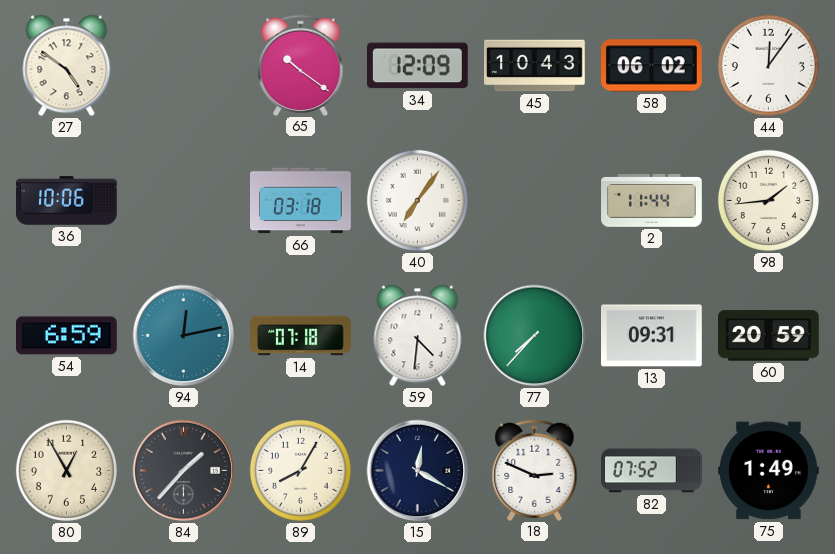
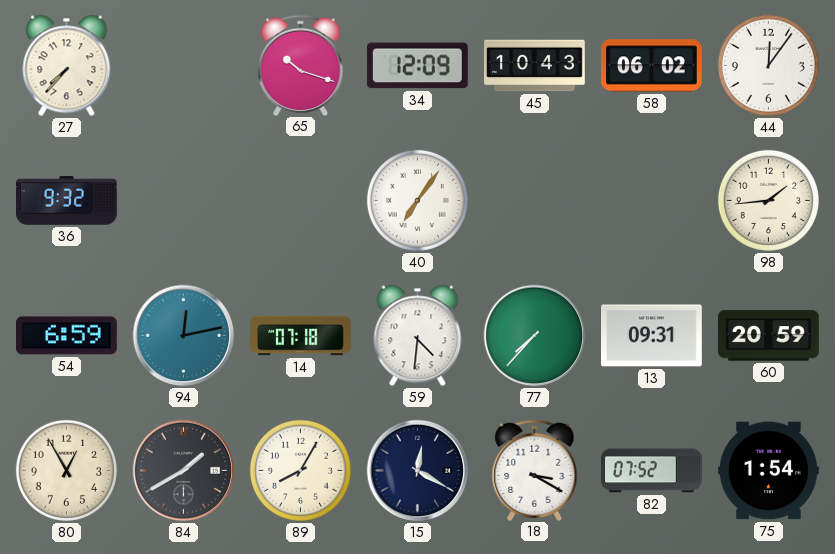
27: 4:51 -> 7:37
65: 10:21 -> 10:18
36: 10:06 -> 9:32
66: 03:18 -> none
2: 11:44 -> none
84: 1:37 -> 1:40
18: 2:49 -> 3:20
75: 1:49 -> 1:54
